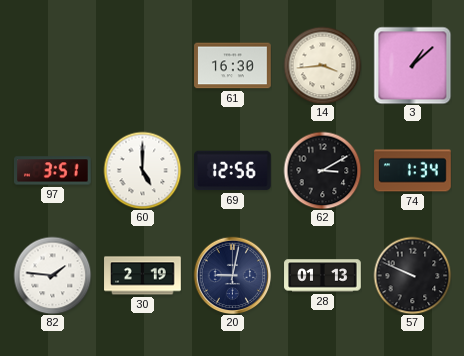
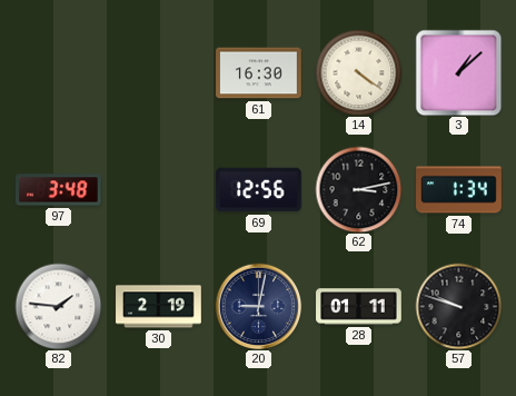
14: 3:44 -> 4:21
97: 3:51 -> 3:48
60: 5:00 -> none
62: 3:10 -> 3:13
28: 01:13 -> 01:11
57: 9:49 -> 9:48
